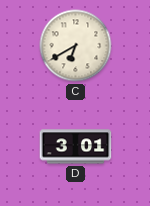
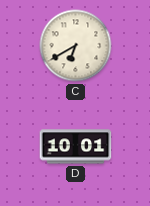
D: 3:01 -> 10:01
